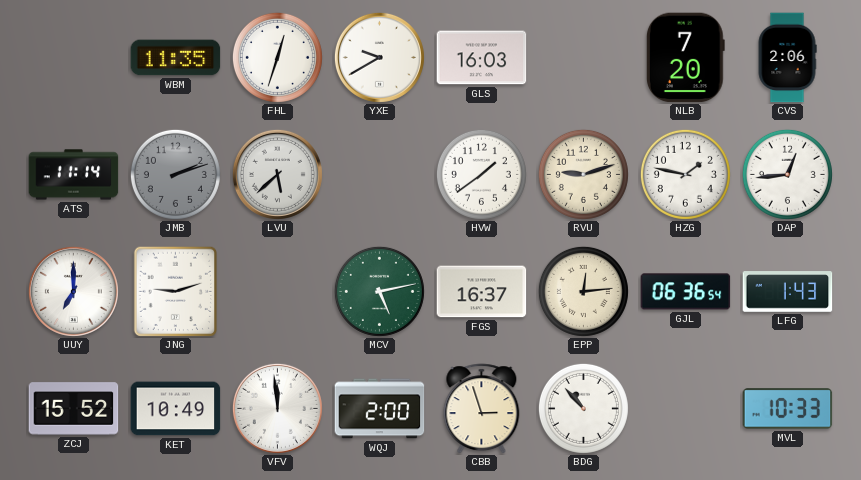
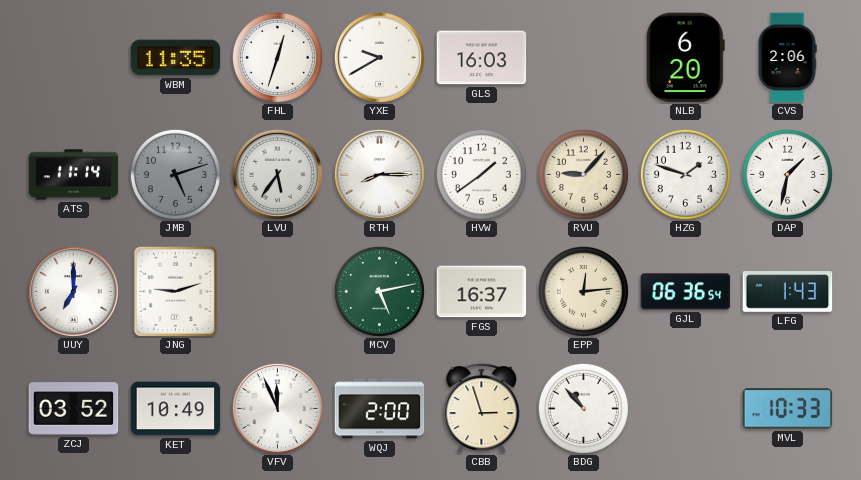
NLB: 7:20 -> 6:20
JMB: 2:12 -> 5:12
LVU: 5:38 -> 5:36
RTH: none -> 8:15
RVU: 9:12 -> 9:07
HZG: 1:47 -> 1:48
DAP: 12:44 -> 1:32
ZCJ: 15:52 -> 03:52
VFV: 11:59 -> 11:56
